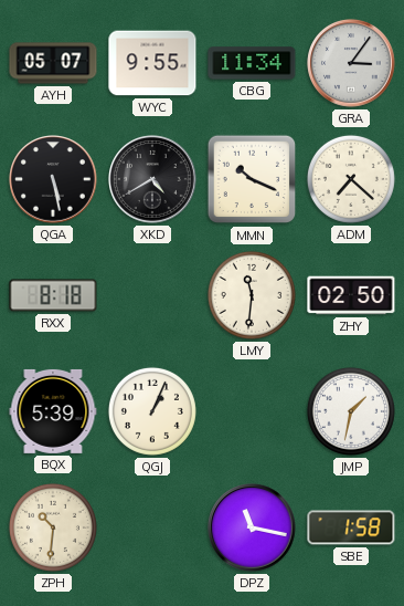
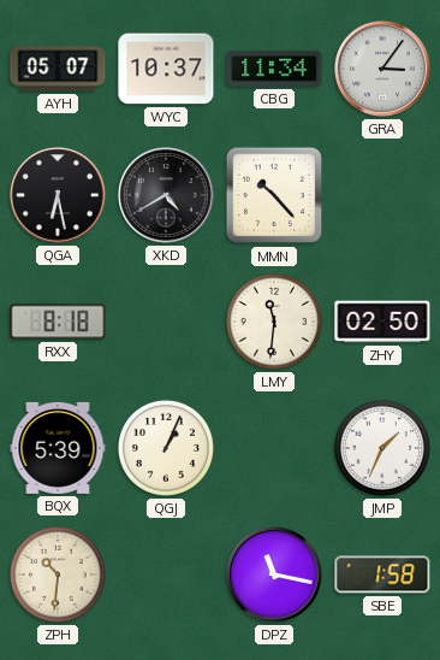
WYC: 9:55 -> 10:37
QGA: 5:28 -> 6:28
MMN: 10:19 -> 10:23
ADM: 7:22 -> none
JMP: 1:32 -> 1:34
